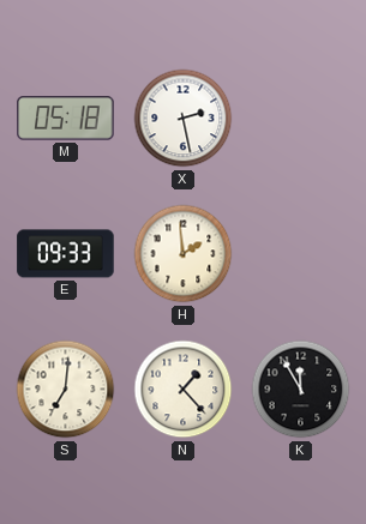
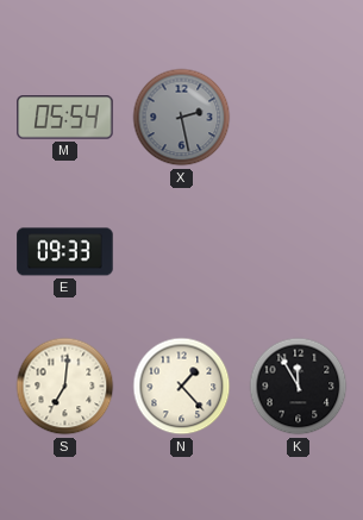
M: 05:18 -> 05:54
X dial: white -> grey
H: 1:59 -> none
